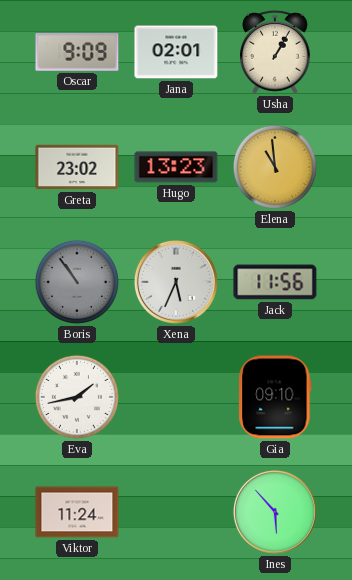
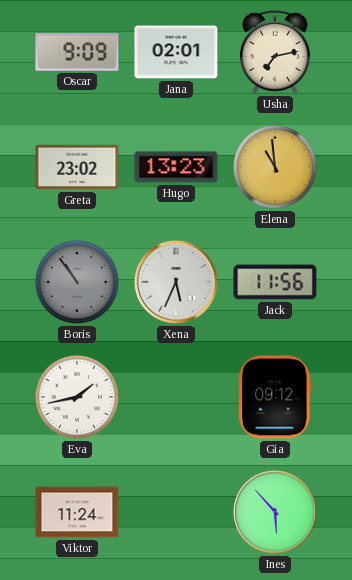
Usha: 1:05 -> 7:13
Gia: 09:10 -> 09:12
